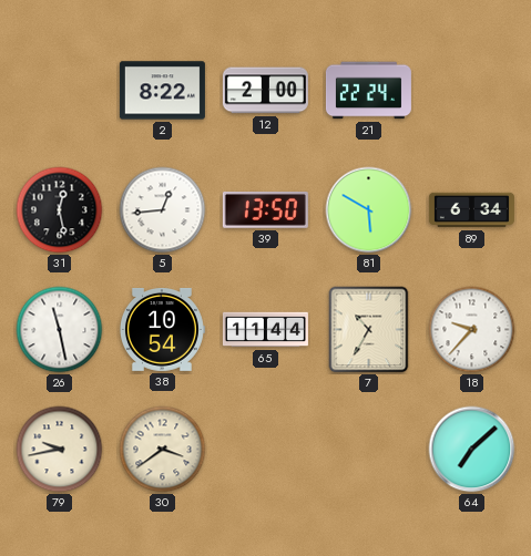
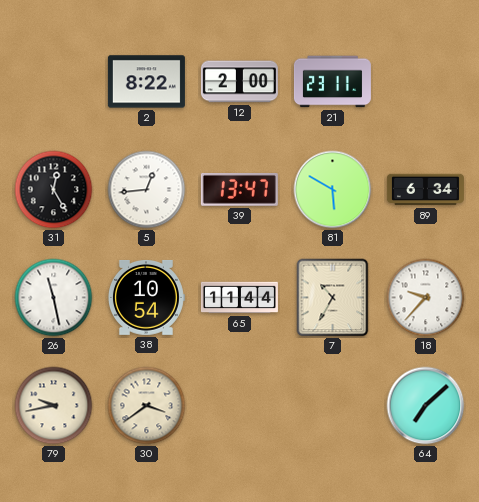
21: 22:24 -> 23:11
31: 12:28 -> 12:25
39: 13:50 -> 13:47
